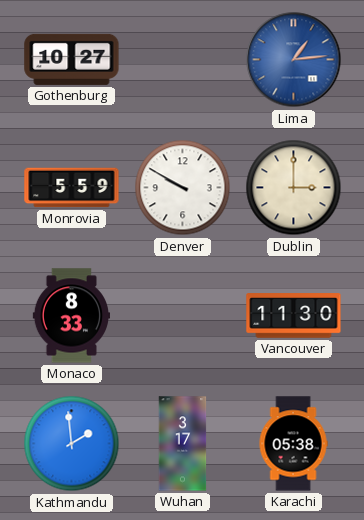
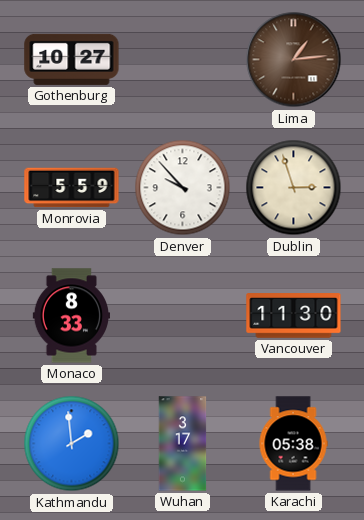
Lima dial: blue -> brown
Denver: 9:50 -> 9:53
Dublin: 3:00 -> 2:57
